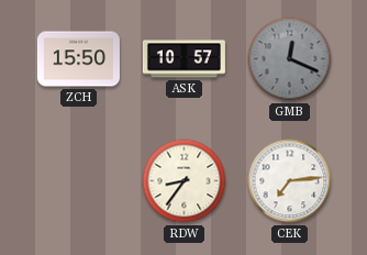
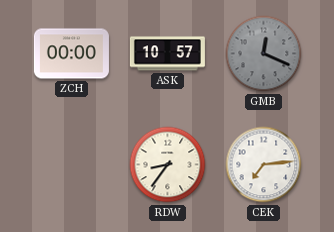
ZCH: 15:50 -> 00:00
